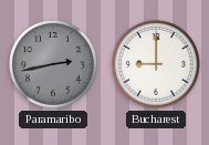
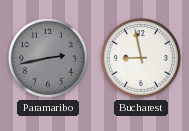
Bucharest: 9:00 -> 8:58
